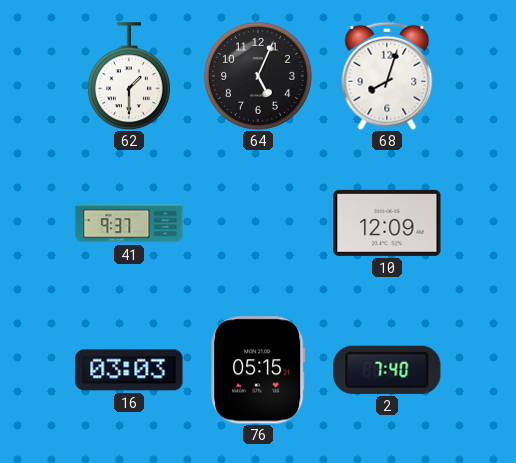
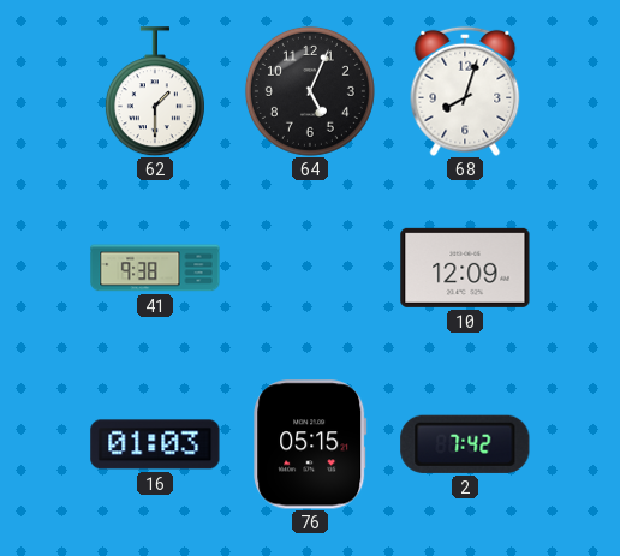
41: 9:37 -> 9:38
16: 03:03 -> 01:03
2: 7:40 -> 7:42
